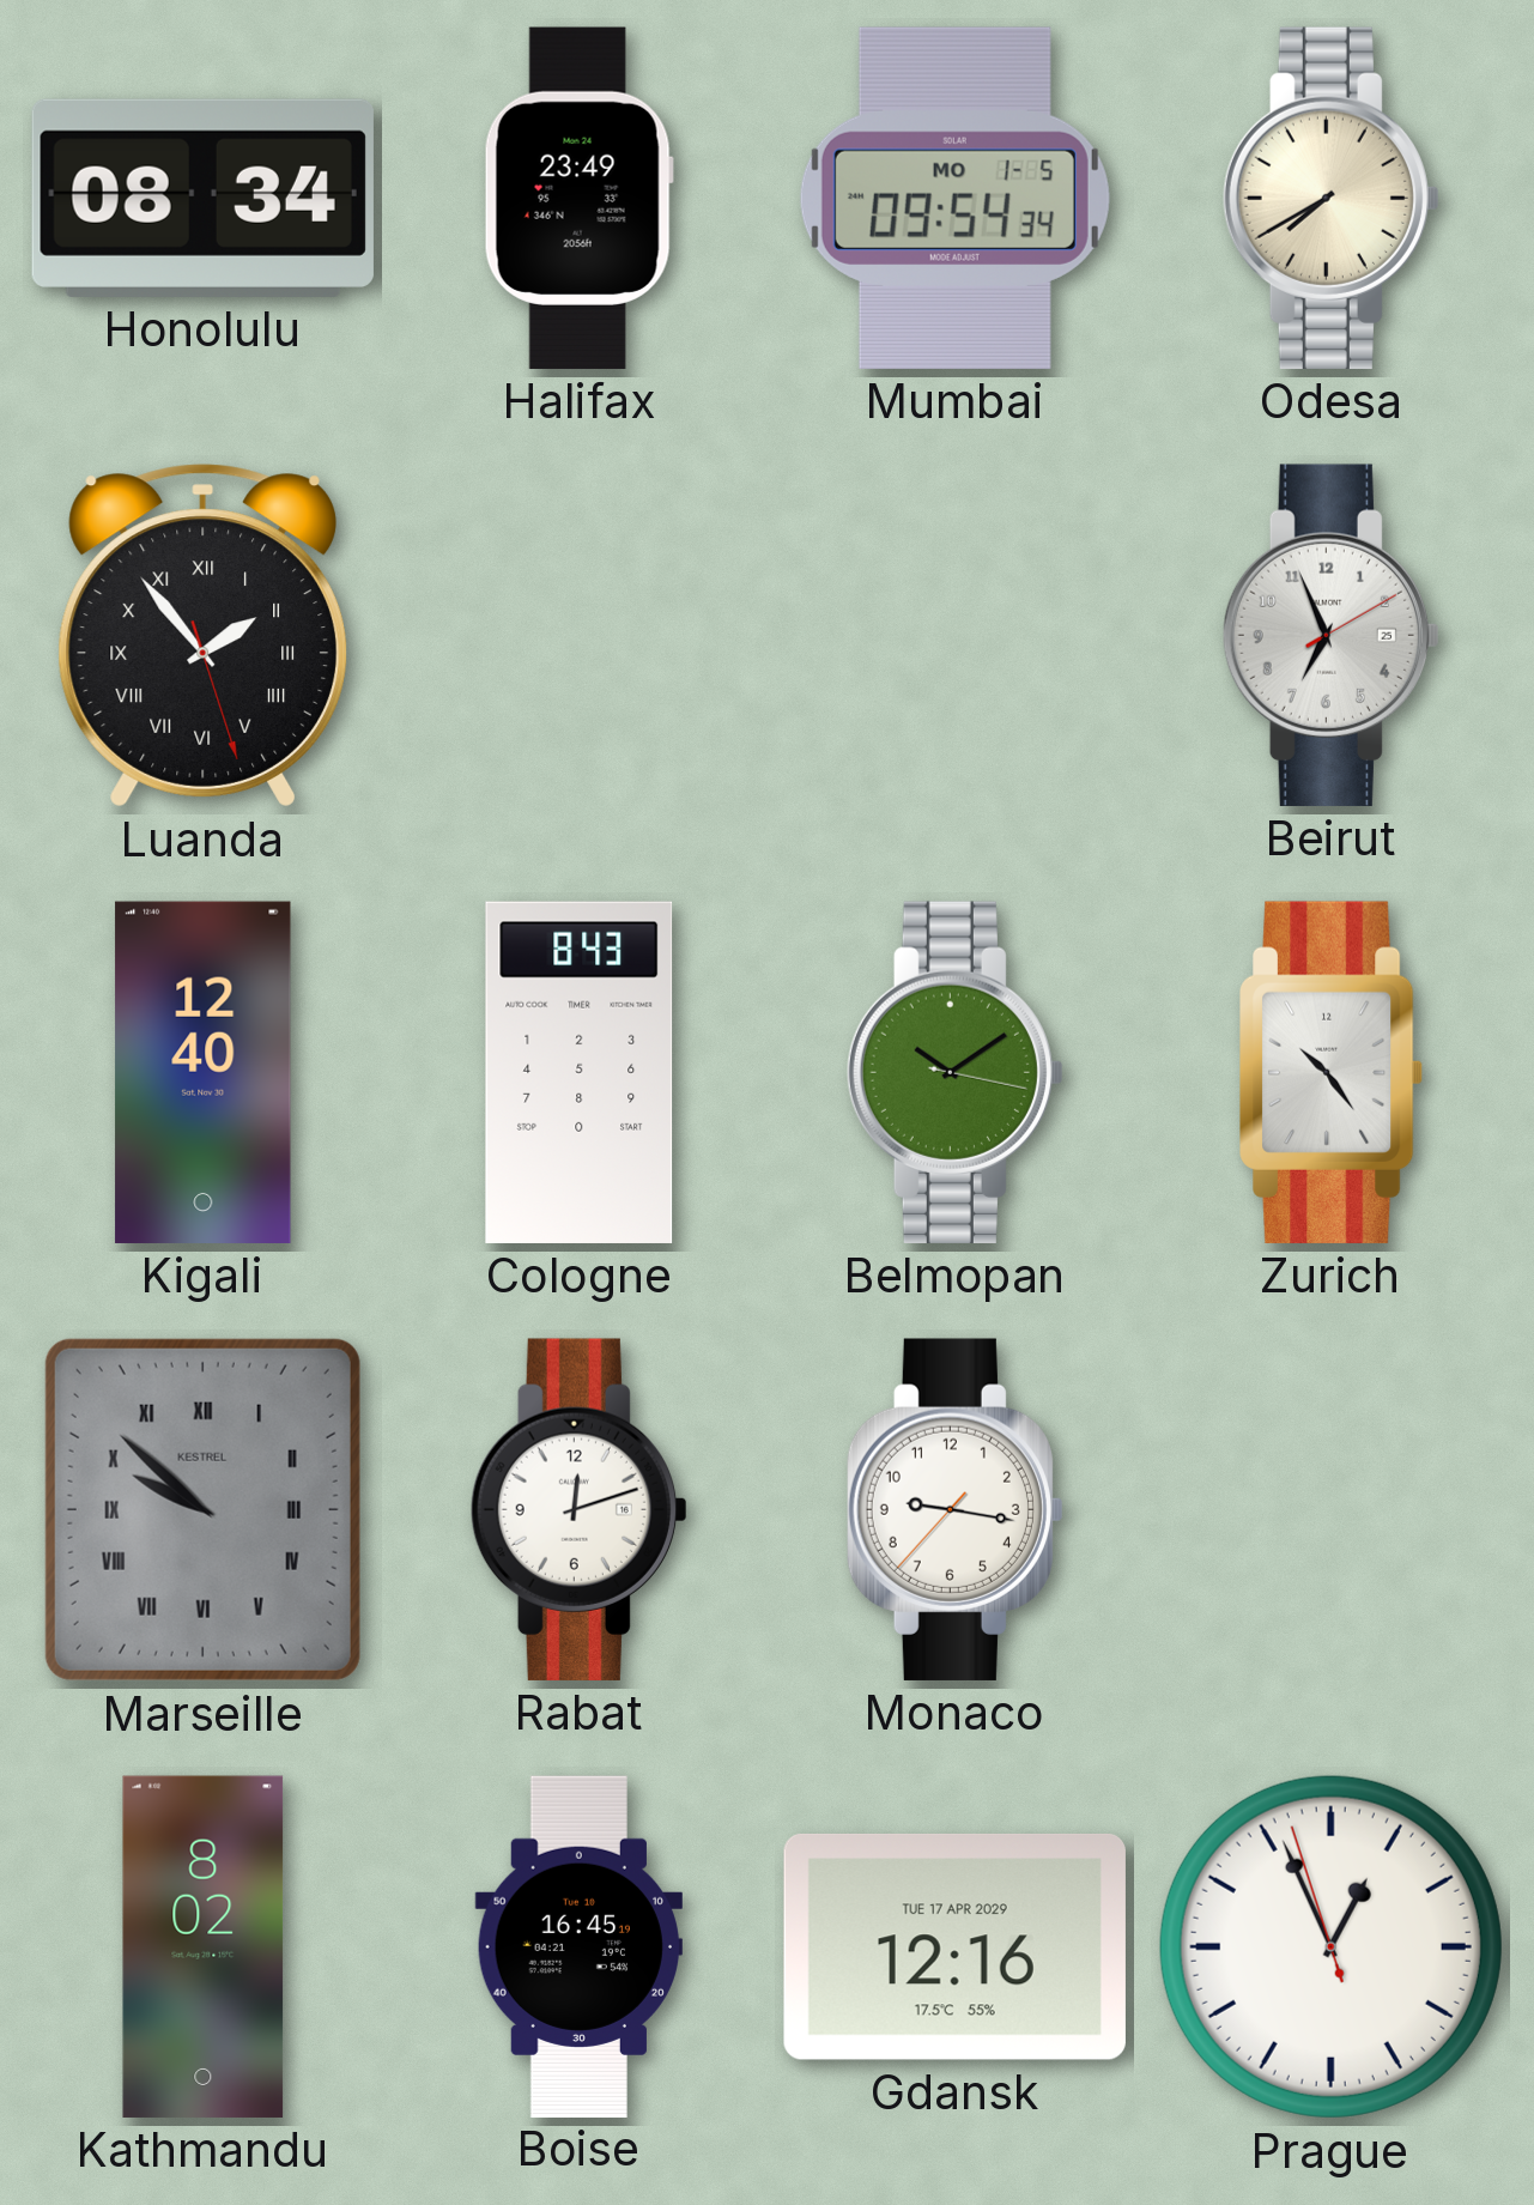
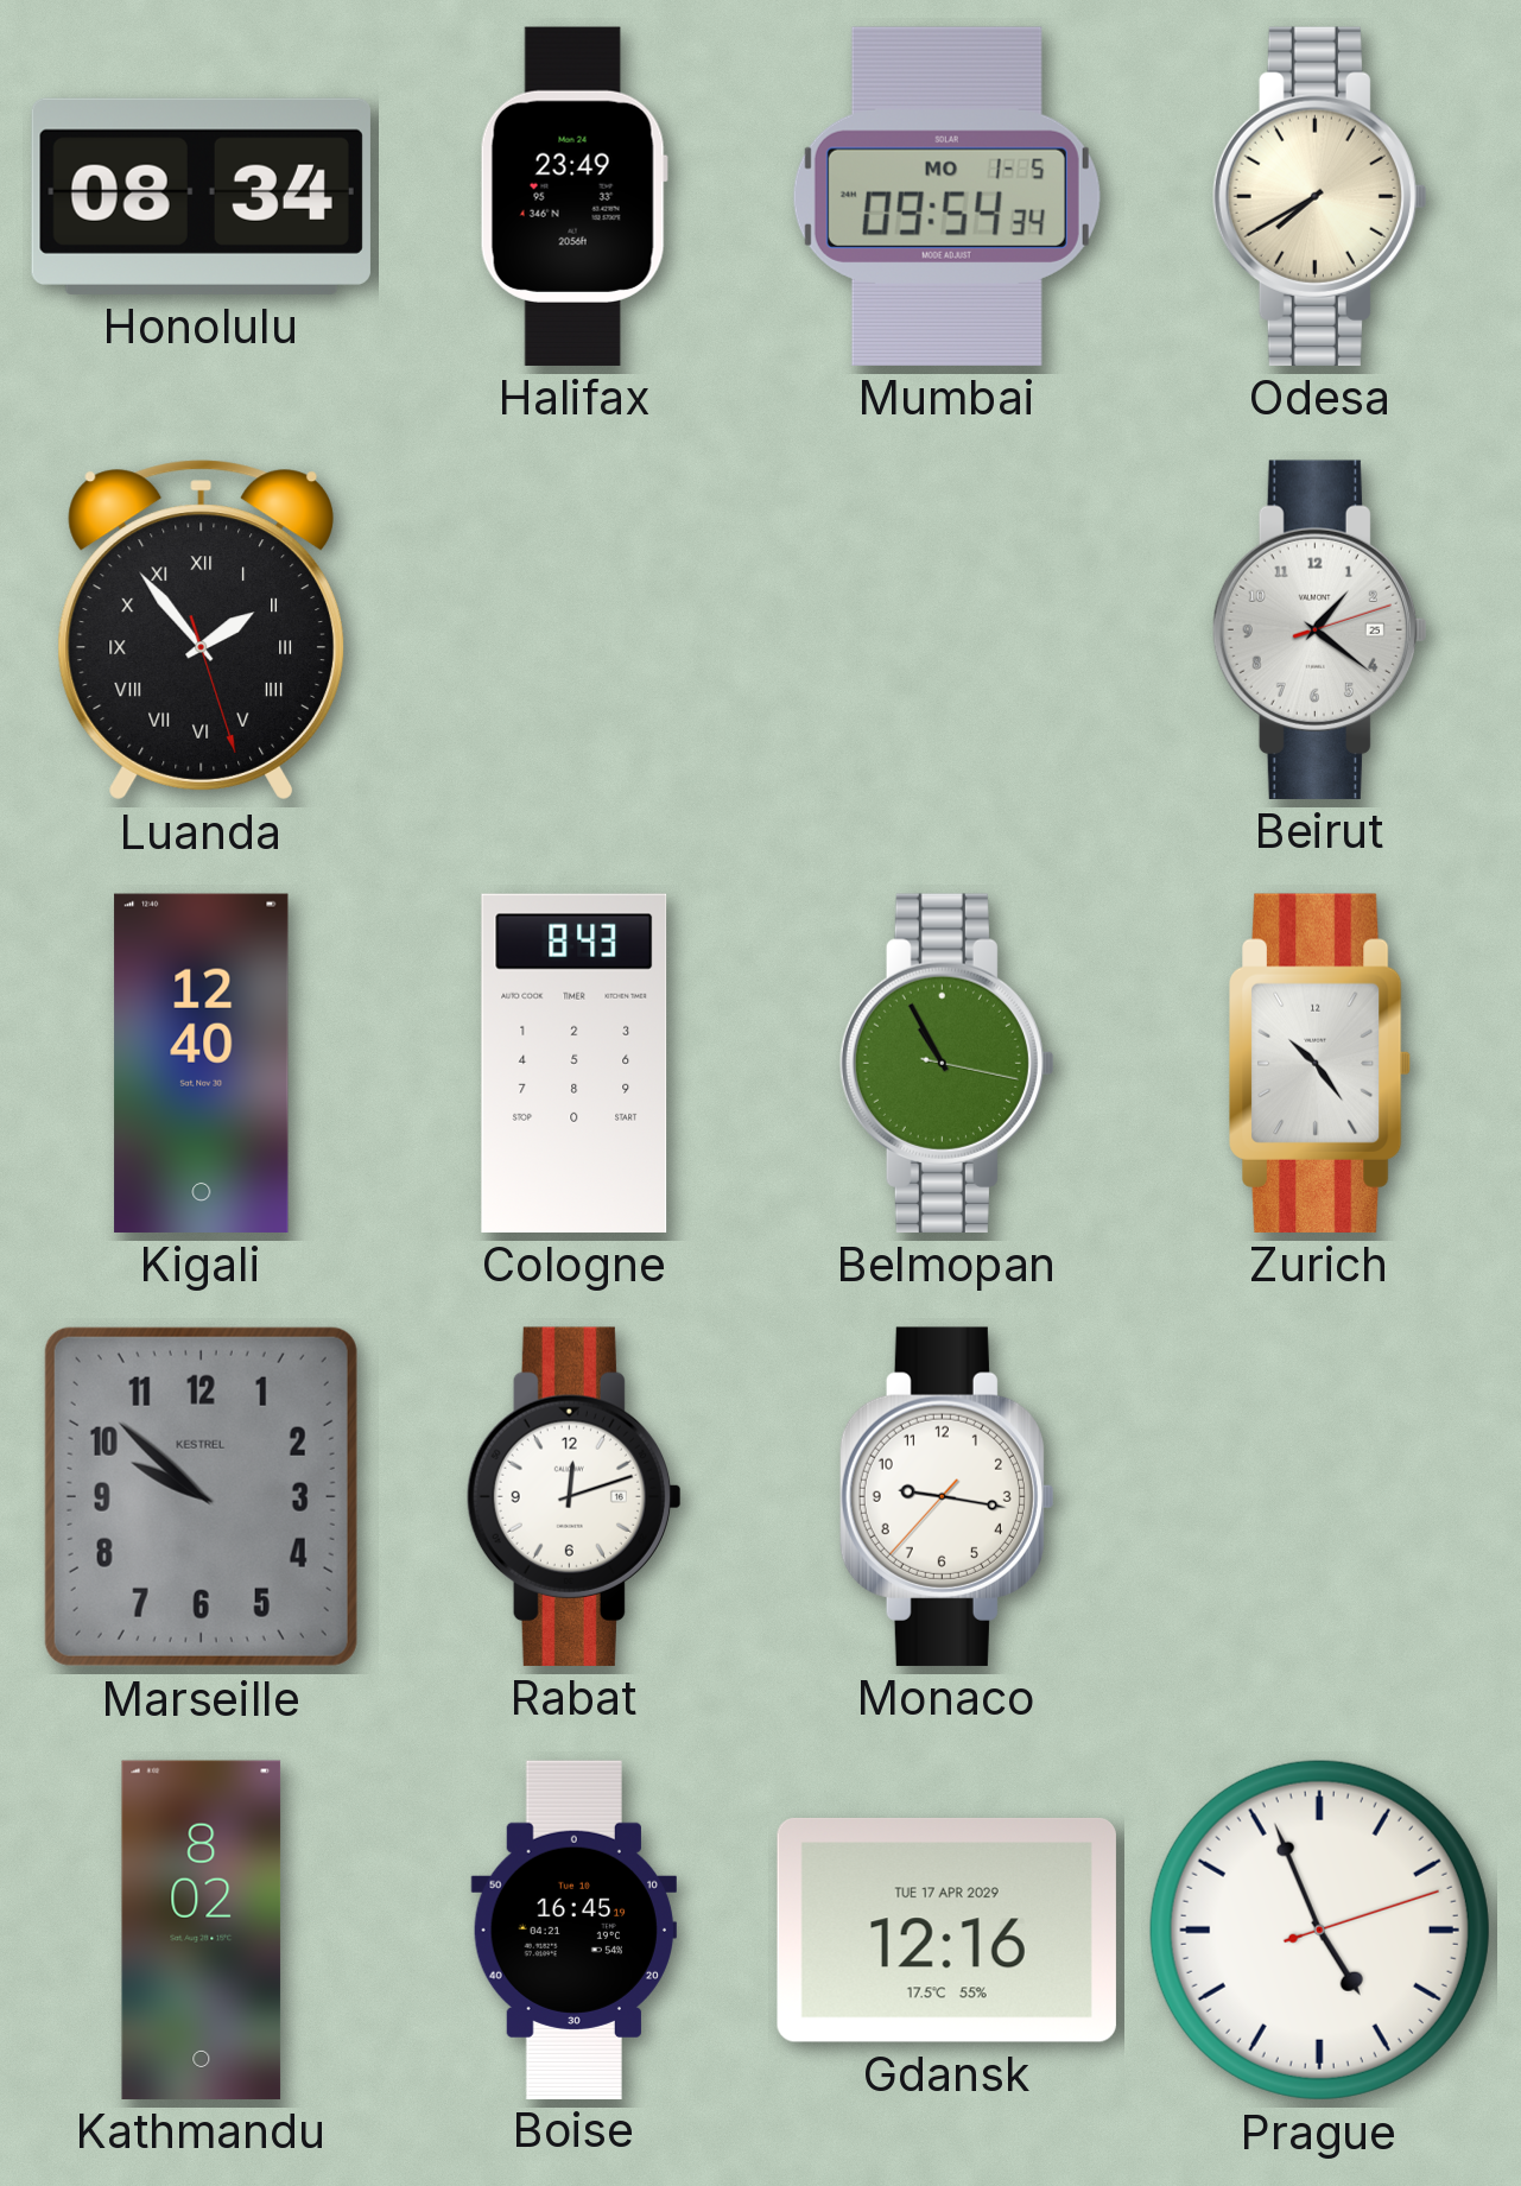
Beirut: 6:56 -> 1:21
Belmopan: 10:09 -> 10:55
Marseille numerals: Roman -> Arabic
Prague: 12:55 -> 4:56
